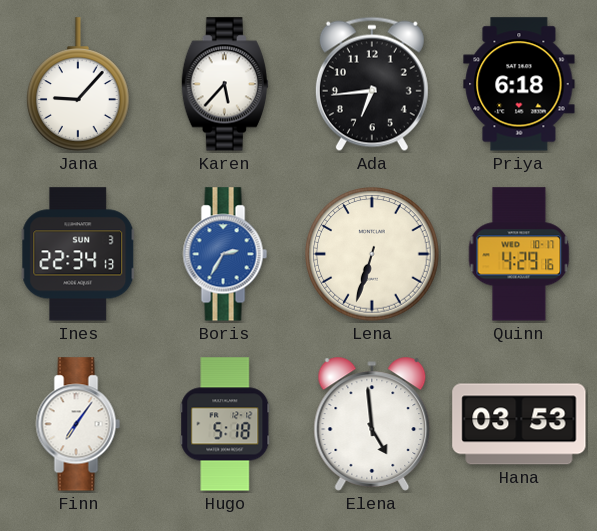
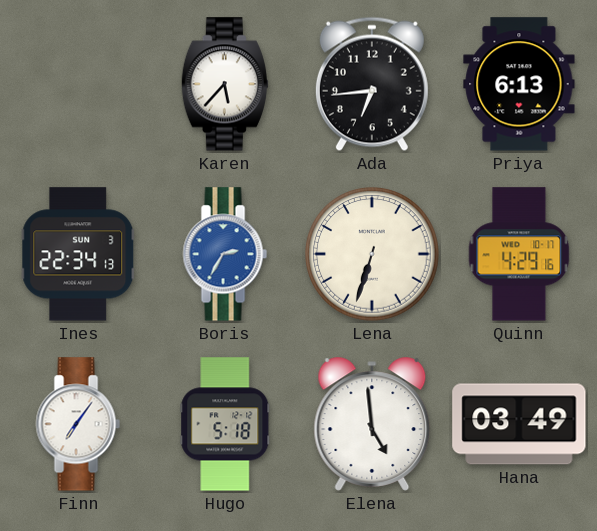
Jana: 9:07 -> none
Priya: 6:18 -> 6:13
Hana: 03:53 -> 03:49
